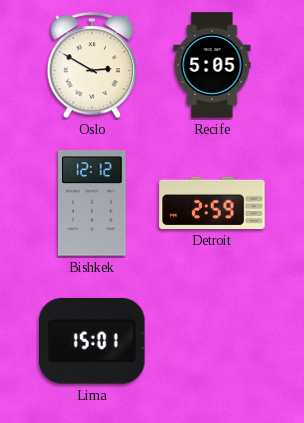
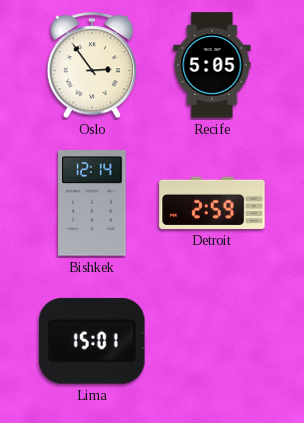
Oslo: 2:50 -> 2:54
Bishkek: 12:12 -> 12:14
